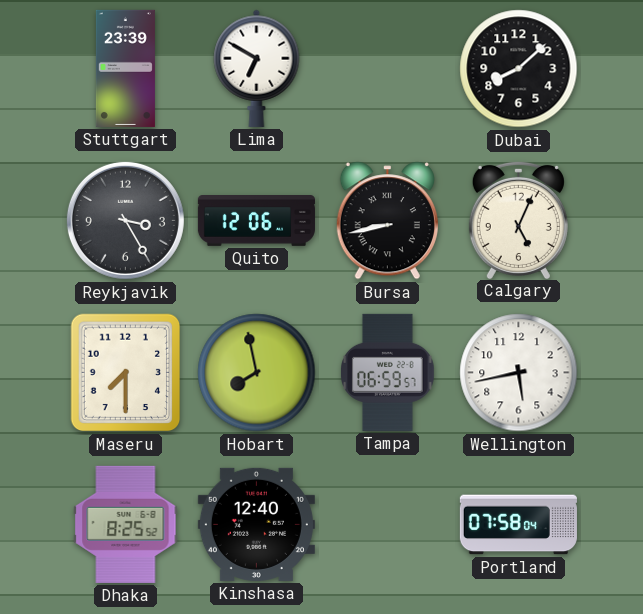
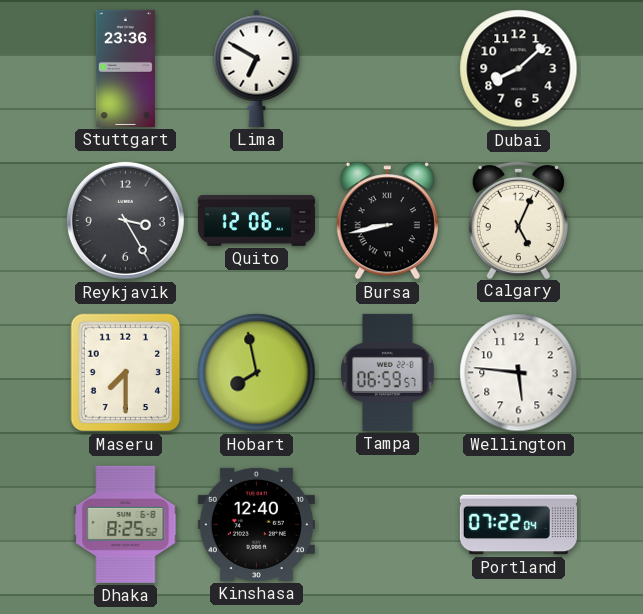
Stuttgart: 23:39 -> 23:36
Wellington: 5:43 -> 5:46
Portland: 07:58 -> 07:22
